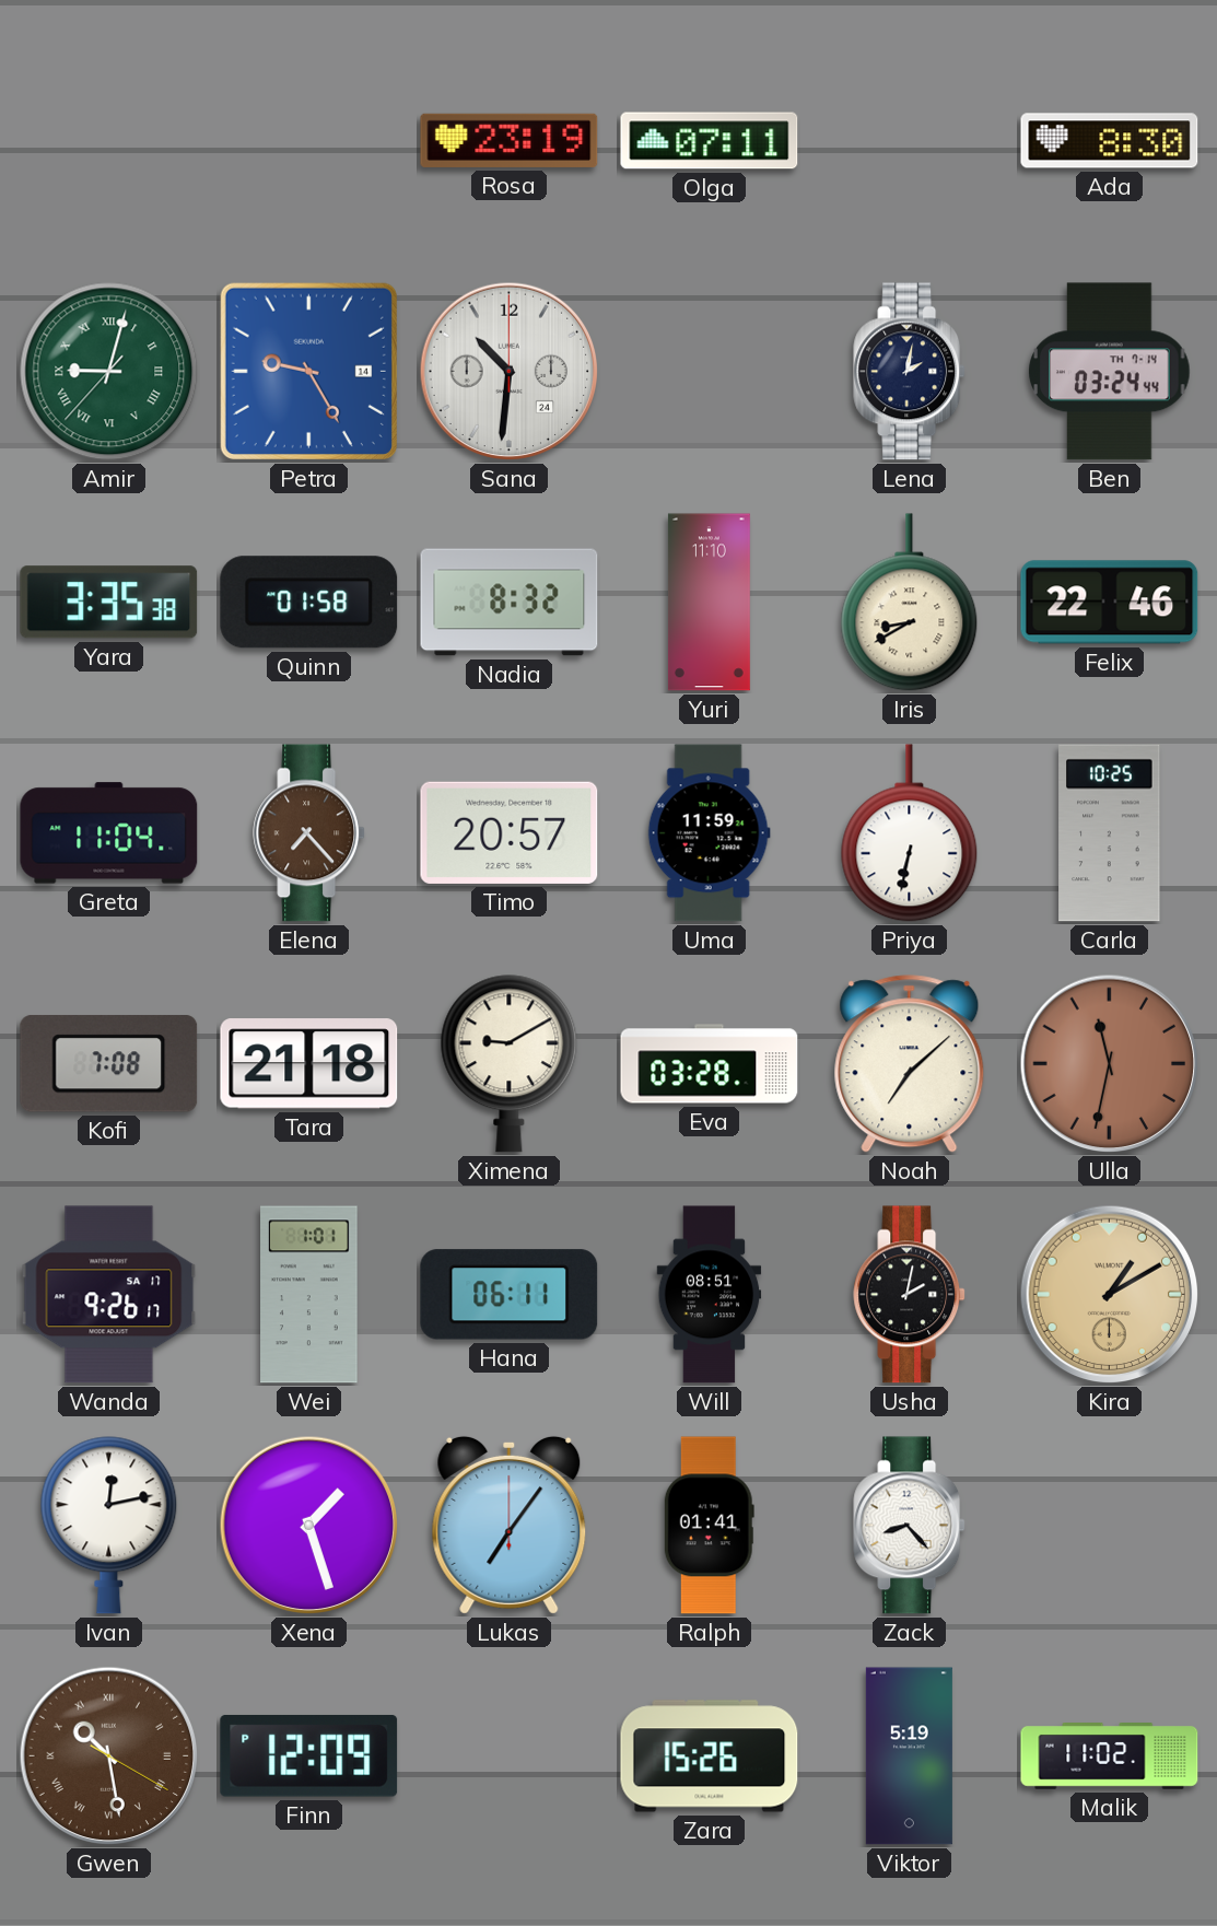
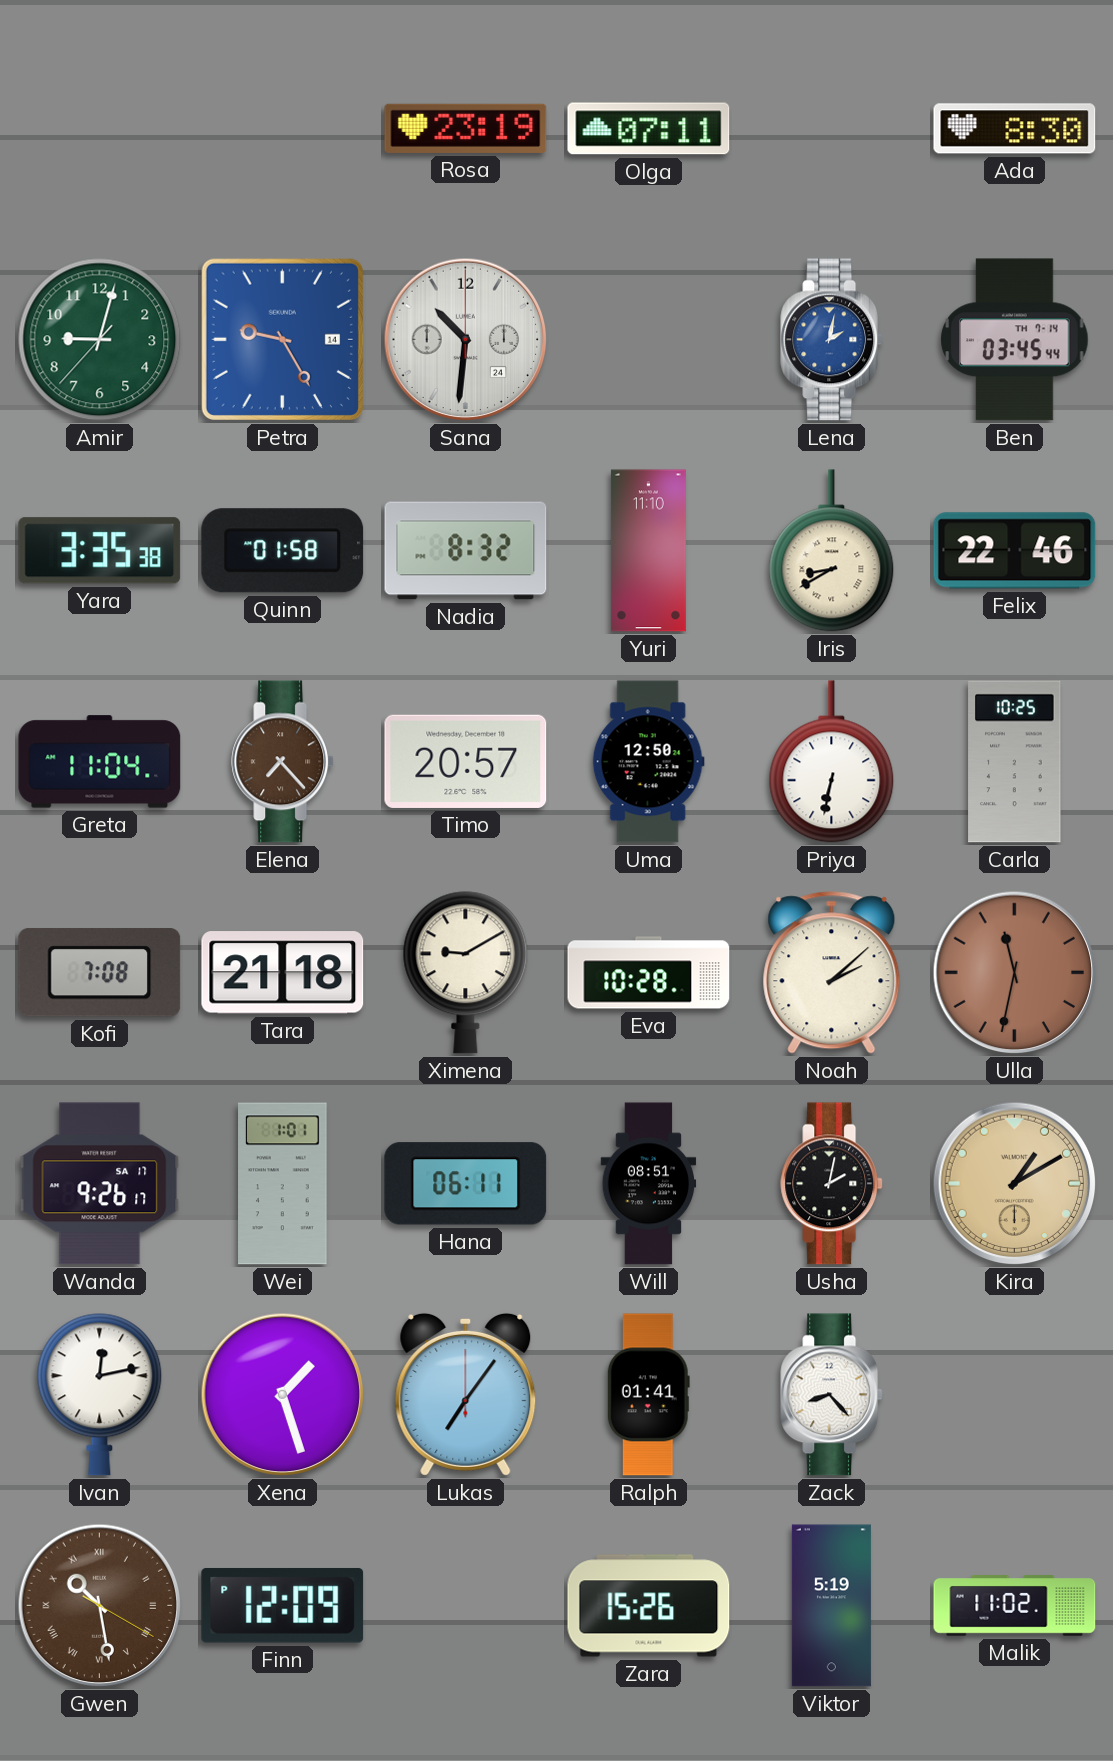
Amir numerals: Roman -> Arabic
Lena dial: navy -> blue
Ben: 03:24 -> 03:45
Uma: 11:59 -> 12:50
Eva: 03:28 -> 10:28
Noah: 7:08 -> 2:08
